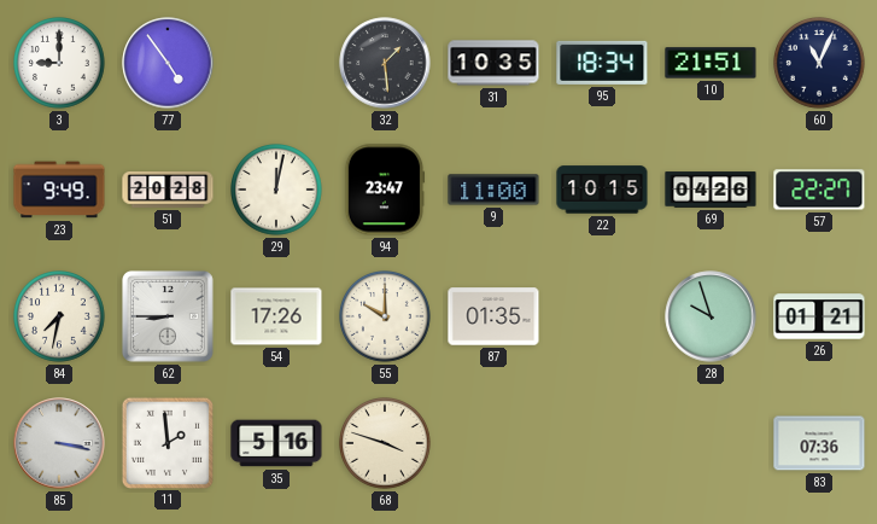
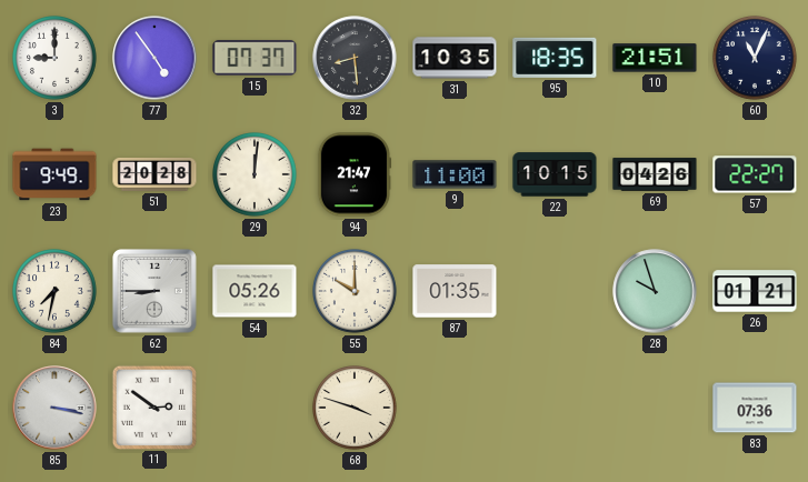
15: none -> 07:37
32: 1:29 -> 8:29
95: 18:34 -> 18:35
29: 12:02 -> 12:01
94: 23:47 -> 21:47
54: 17:26 -> 05:26
11: 1:59 -> 2:51
35: 5:16 -> none
